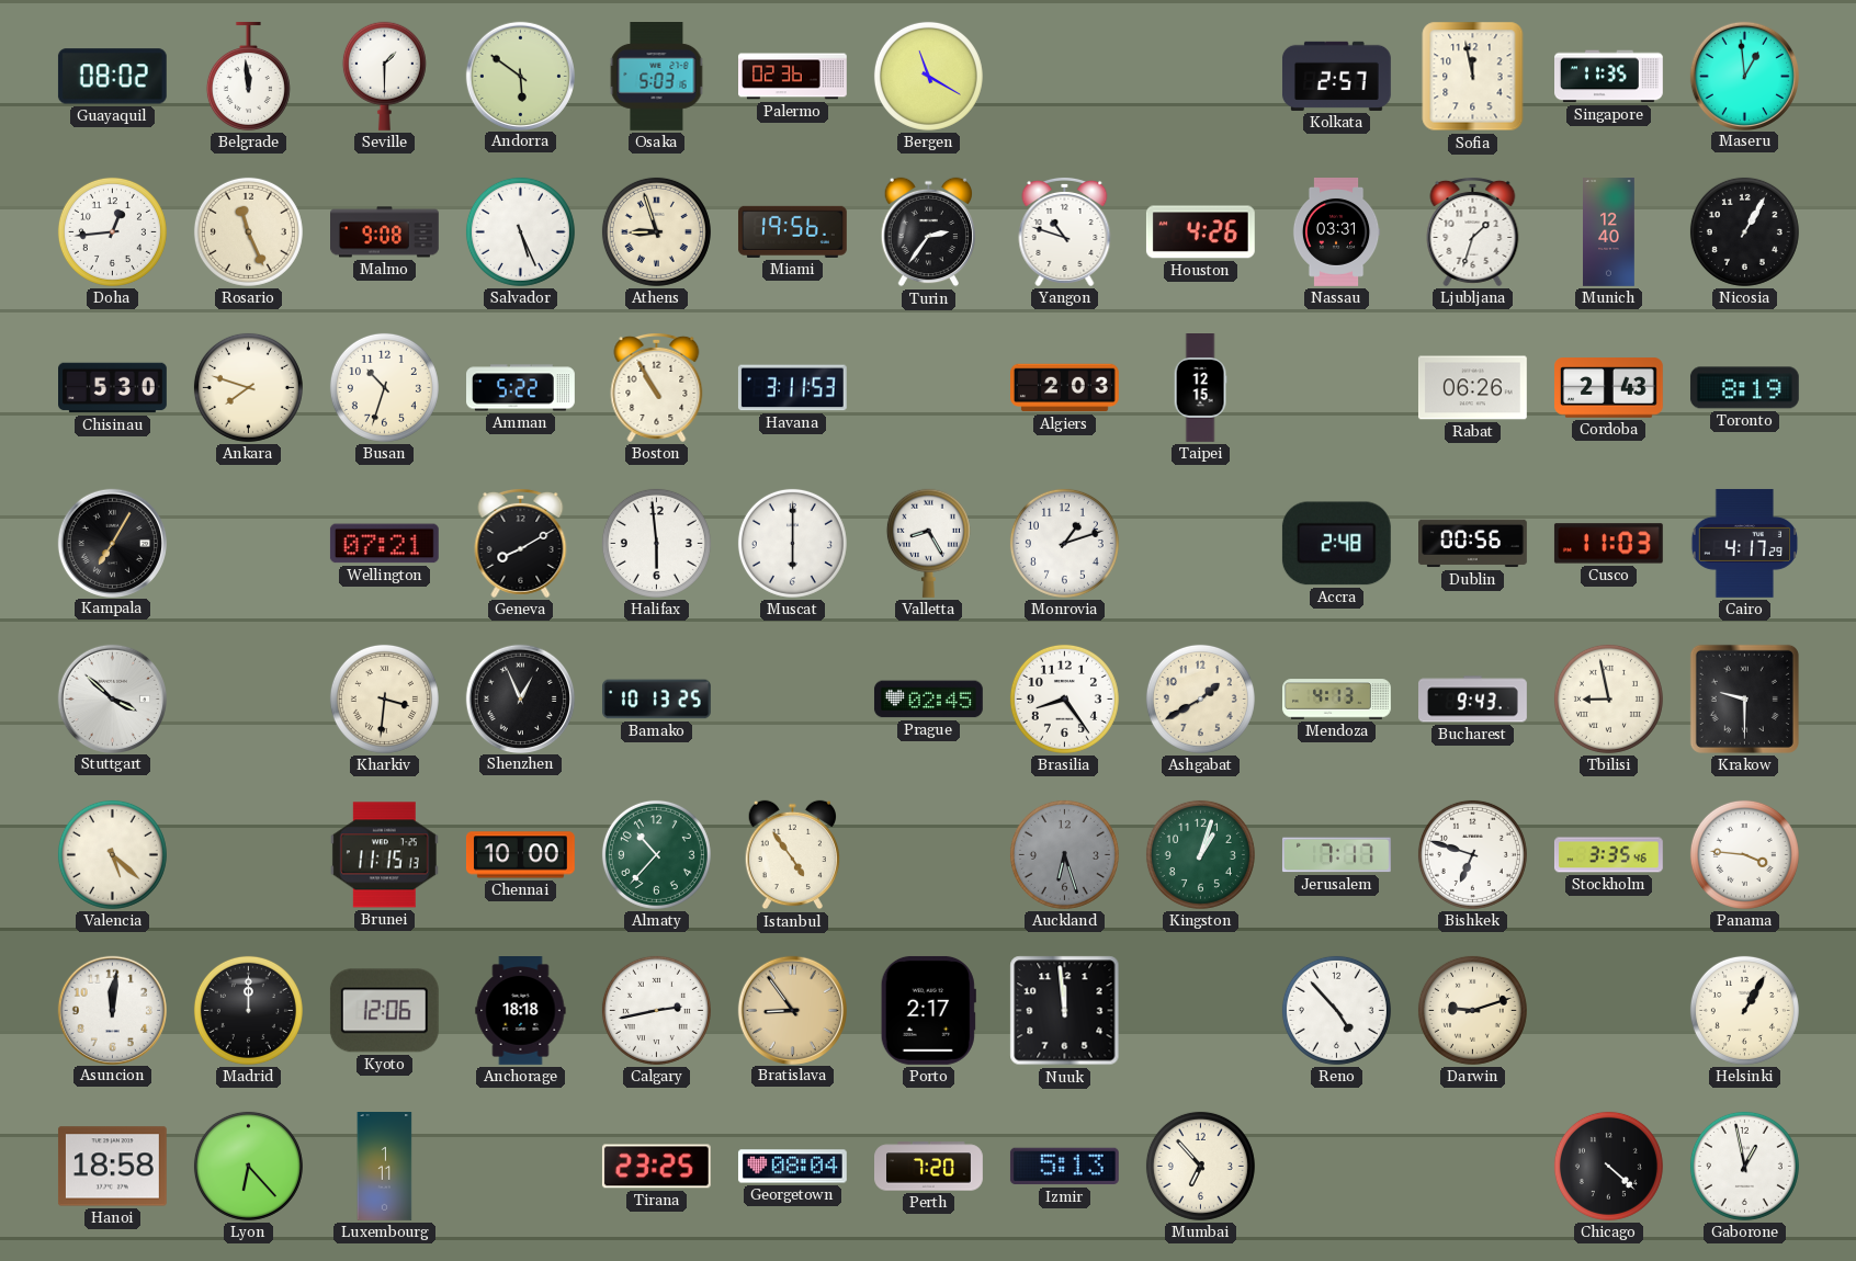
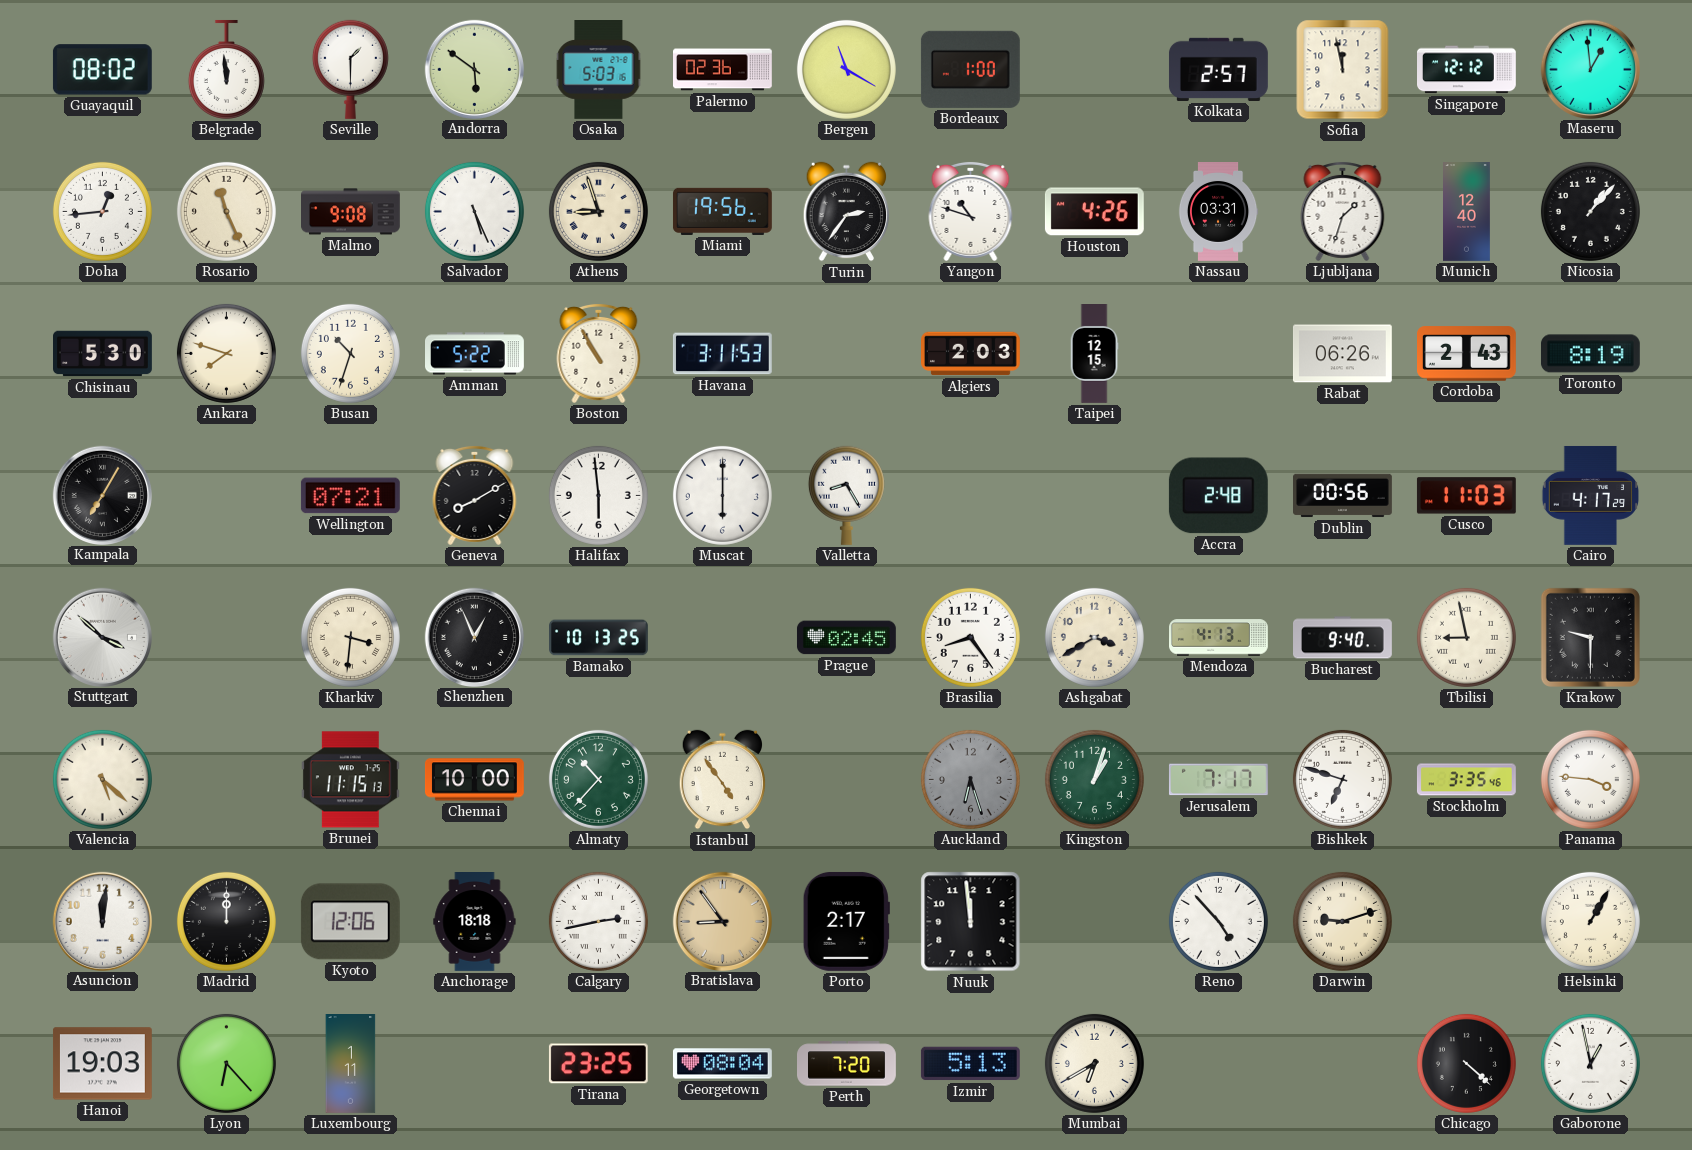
Bordeaux: none -> 1:00
Singapore: 11:35 -> 12:12
Nicosia: 1:05 -> 1:07
Monrovia: 1:12 -> none
Ashgabat: 1:40 -> 3:40
Bucharest: 9:43 -> 9:40
Hanoi: 18:58 -> 19:03
Mumbai: 6:53 -> 6:40
